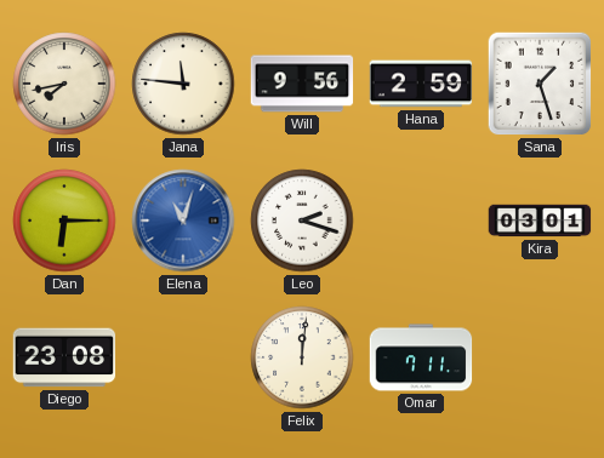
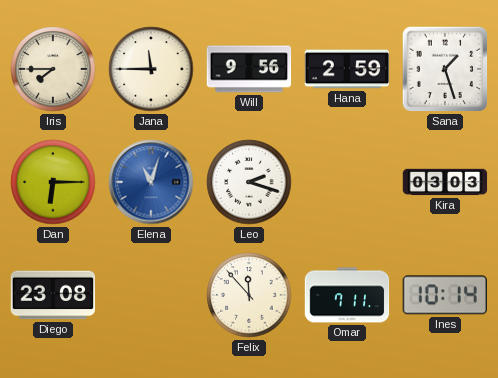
Iris: 7:43 -> 7:45
Jana: 11:46 -> 11:45
Kira: 03:01 -> 03:03
Felix: 12:01 -> 11:53
Ines: none -> 10:14
